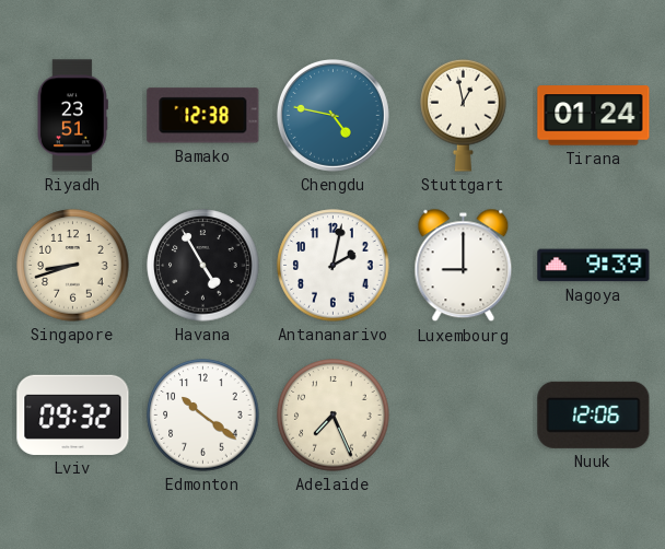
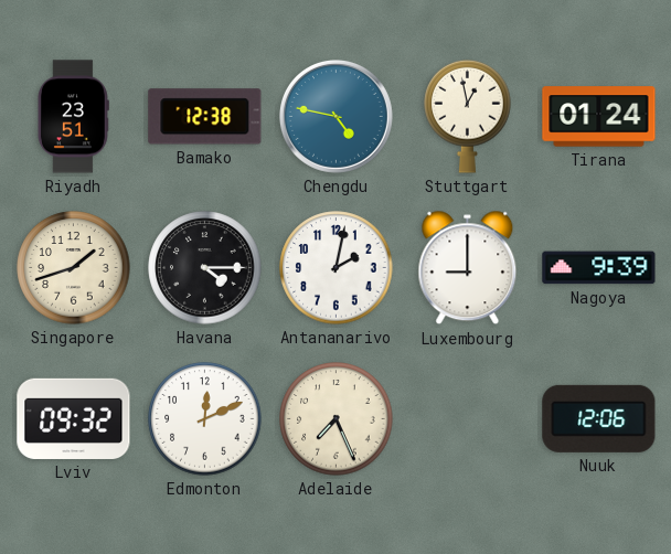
Singapore: 8:42 -> 1:42
Havana: 4:55 -> 4:15
Edmonton: 10:21 -> 12:11
